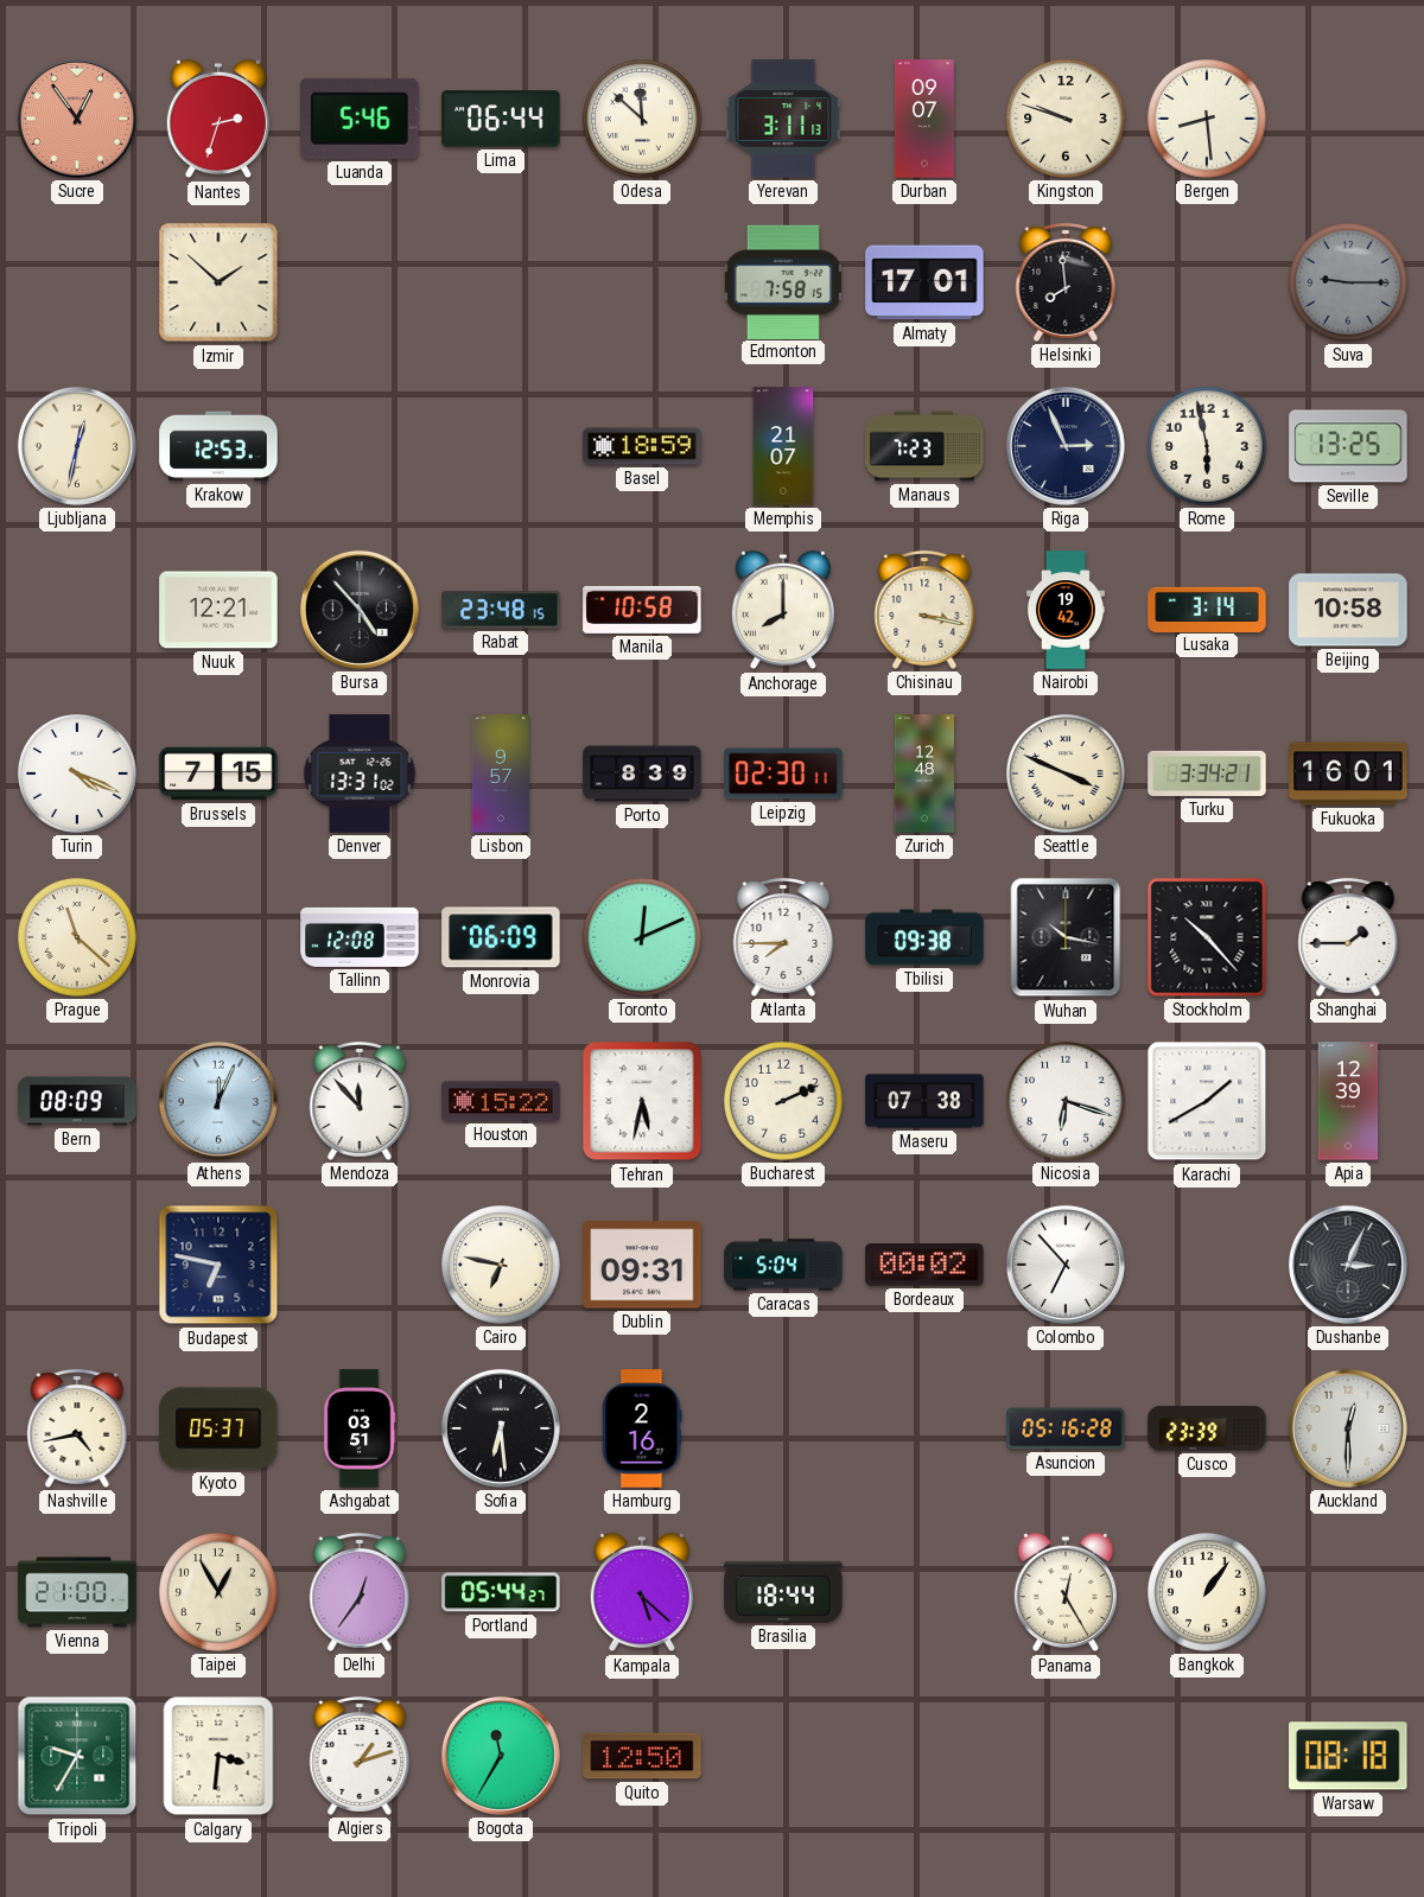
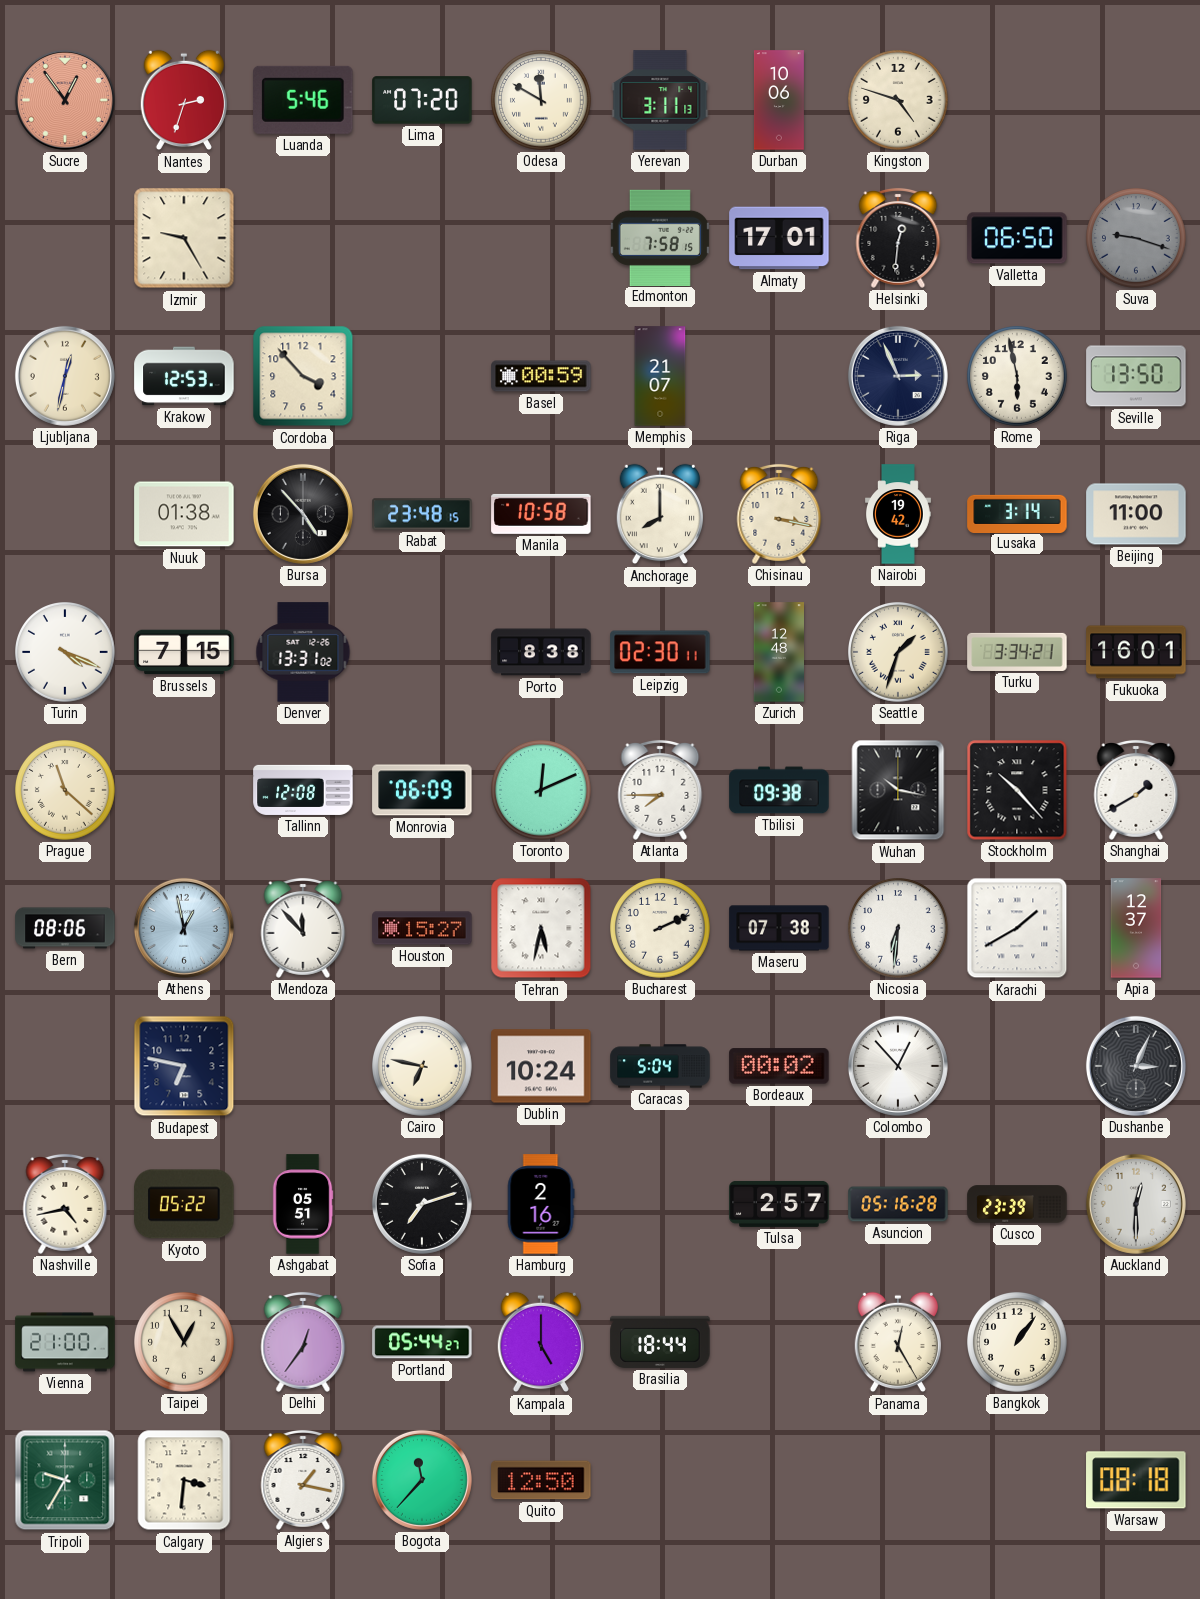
Lima: 06:44 -> 07:20
Odesa: 11:52 -> 11:50
Durban: 09:07 -> 10:06
Kingston: 9:48 -> 4:48
Bergen: 8:29 -> none
Izmir: 1:52 -> 9:25
Helsinki: 7:59 -> 12:31
Valletta: none -> 06:50
Suva: 9:15 -> 9:18
Cordoba: none -> 3:53
Basel: 18:59 -> 00:59
Manaus: 7:23 -> none
Seville: 13:25 -> 13:50
Nuuk: 12:21 -> 01:38
Beijing: 10:58 -> 11:00
Lisbon: 9:57 -> none
Porto: 8:39 -> 8:38
Seattle: 3:49 -> 1:33
Shanghai: 1:45 -> 1:40
Bern: 08:09 -> 08:06
Athens: 12:04 -> 12:58
Houston: 15:22 -> 15:27
Nicosia: 6:18 -> 6:31
Apia: 12:39 -> 12:37
Dublin: 09:31 -> 10:24
Colombo: 6:53 -> 12:53
Kyoto: 05:37 -> 05:22
Ashgabat: 03:51 -> 05:51
Sofia: 6:29 -> 7:12
Tulsa: none -> 2:57
Kampala: 5:22 -> 5:00
Algiers: 1:12 -> 1:17
Bogota: 11:35 -> 11:37
